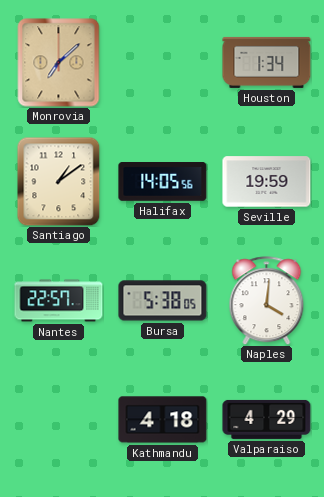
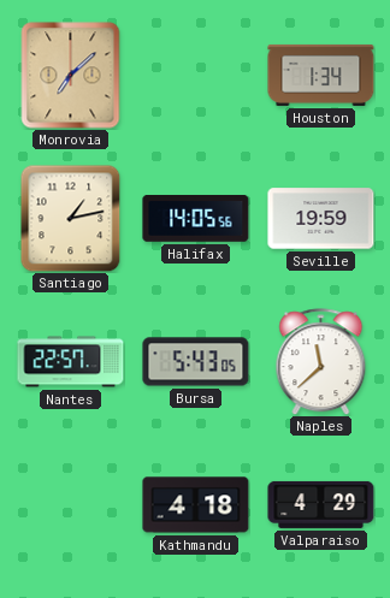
Santiago: 1:09 -> 1:13
Bursa: 5:38 -> 5:43
Naples: 4:01 -> 11:38
